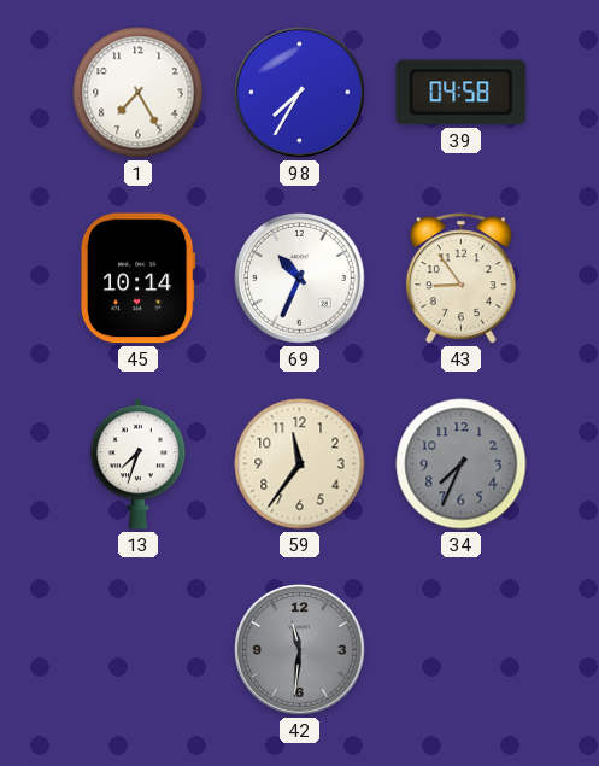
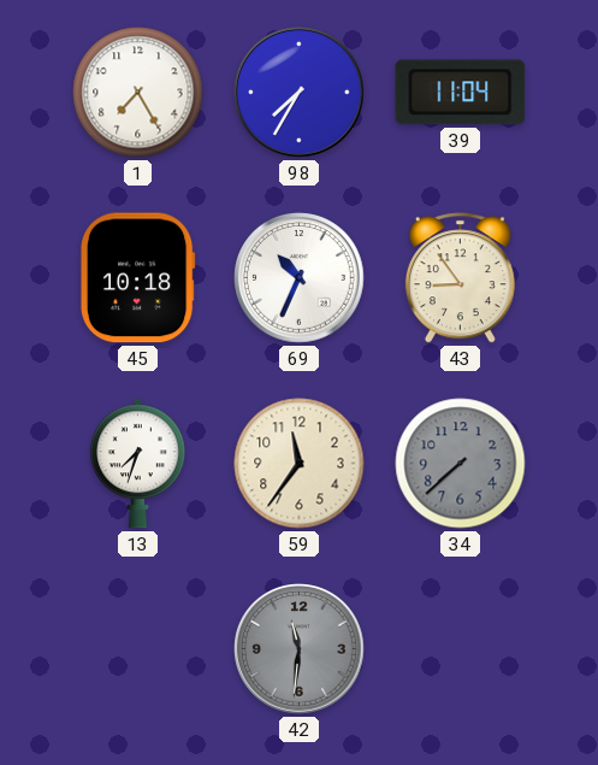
39: 04:58 -> 11:04
45: 10:14 -> 10:18
34: 7:34 -> 7:38
